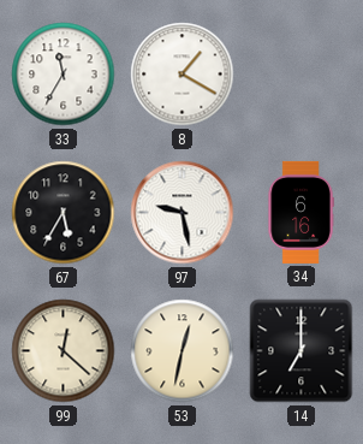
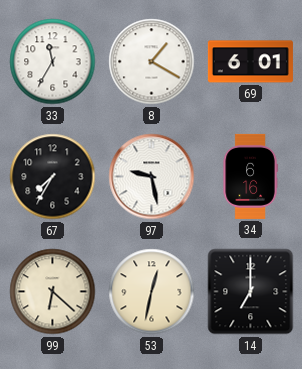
69: none -> 6:01
67: 5:35 -> 7:35
99: 12:22 -> 6:22
